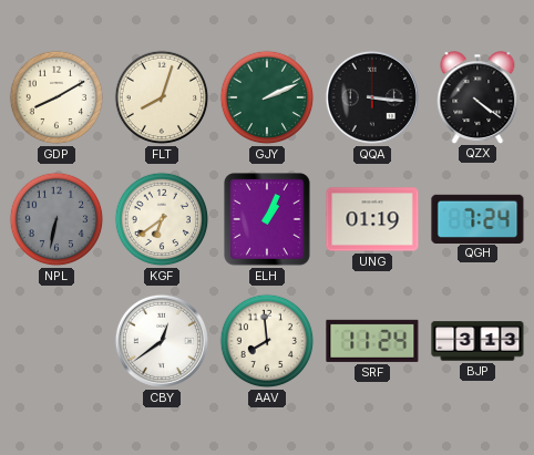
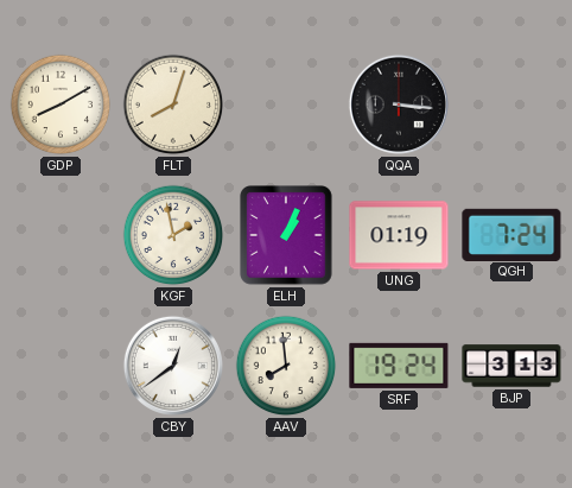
GJY: 2:11 -> none
QZX: 4:21 -> none
NPL: 6:32 -> none
KGF: 6:39 -> 1:58
SRF: 11:24 -> 19:24
